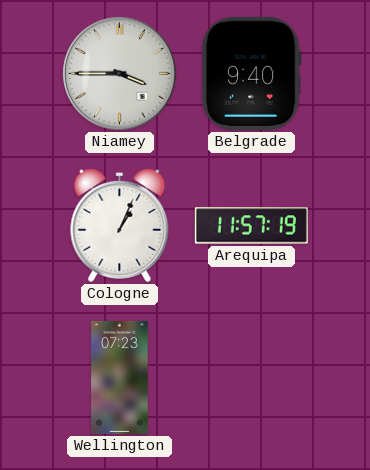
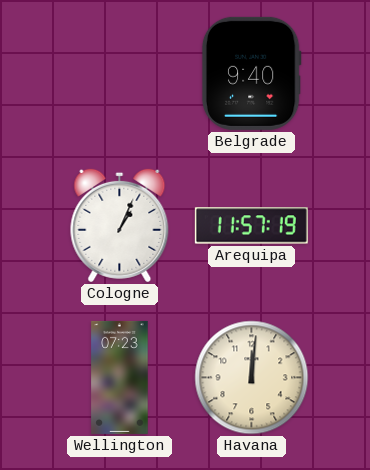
Niamey: 3:45 -> none
Havana: none -> 12:01
